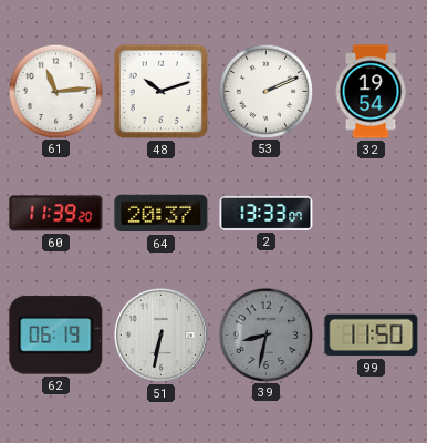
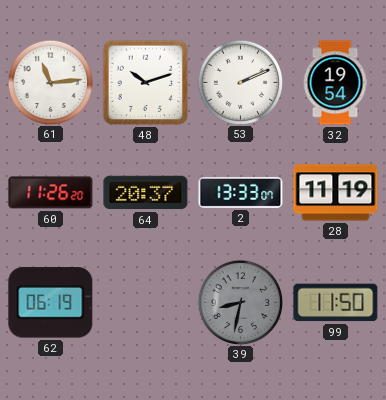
60: 11:39 -> 11:26
28: none -> 11:19
51: 6:32 -> none
